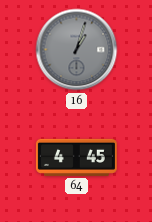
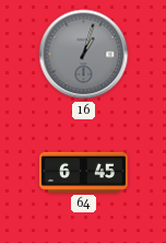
64: 4:45 -> 6:45
